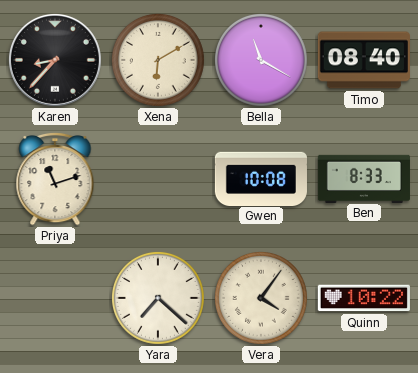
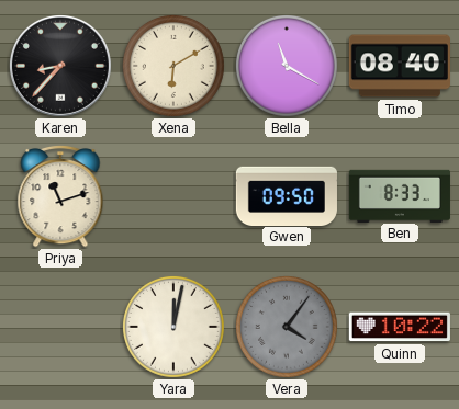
Gwen: 10:08 -> 09:50
Yara: 7:22 -> 12:02
Vera dial: cream -> grey
